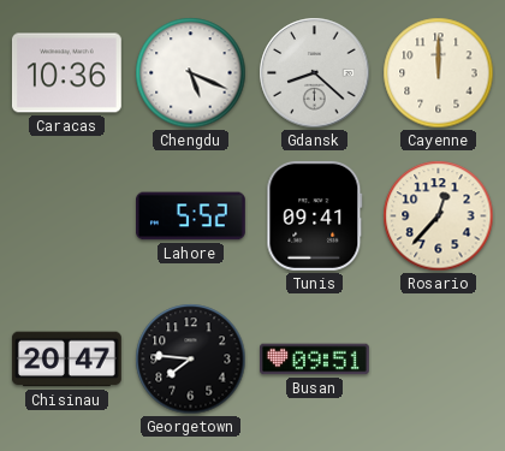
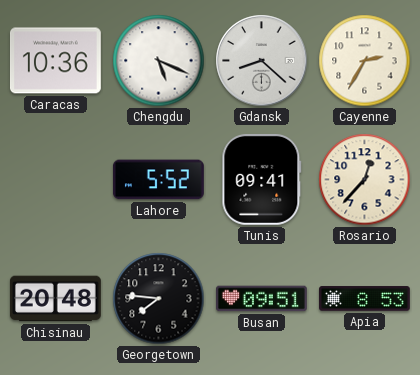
Cayenne: 12:00 -> 2:35
Chisinau: 20:47 -> 20:48
Apia: none -> 8:53
